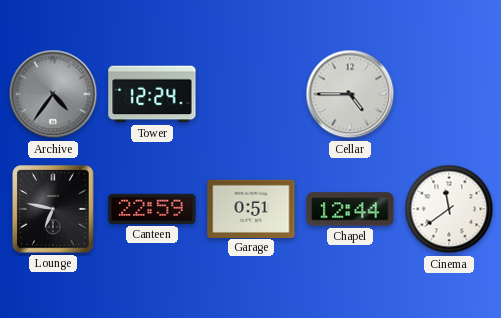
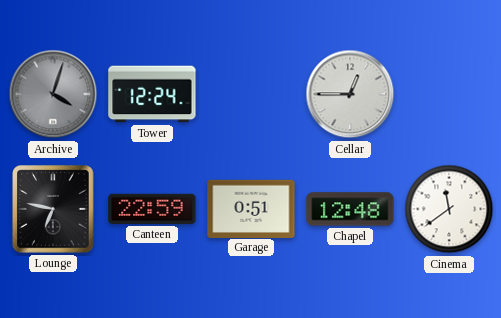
Archive: 4:36 -> 4:03
Cellar: 4:45 -> 12:45
Chapel: 12:44 -> 12:48
